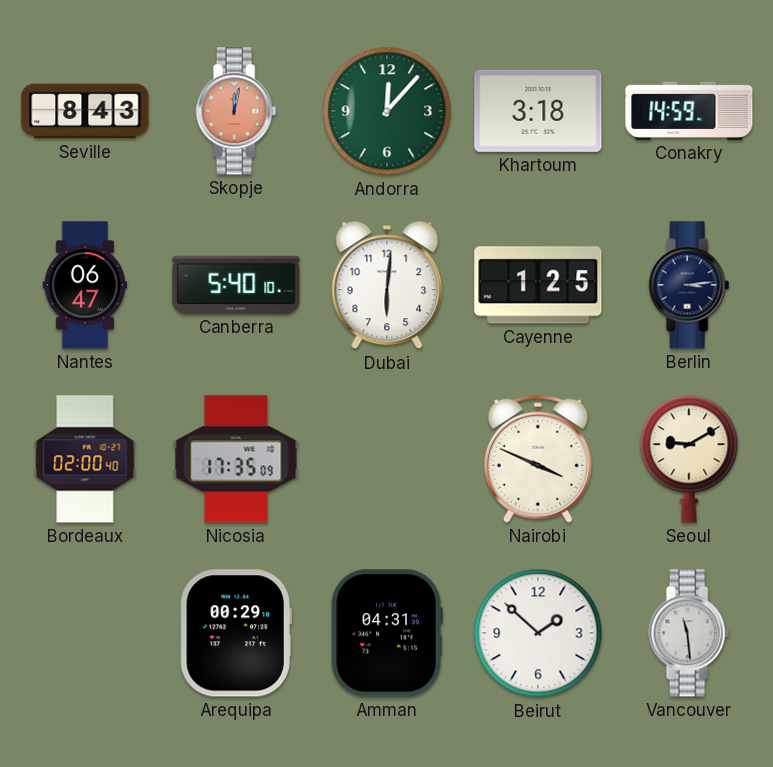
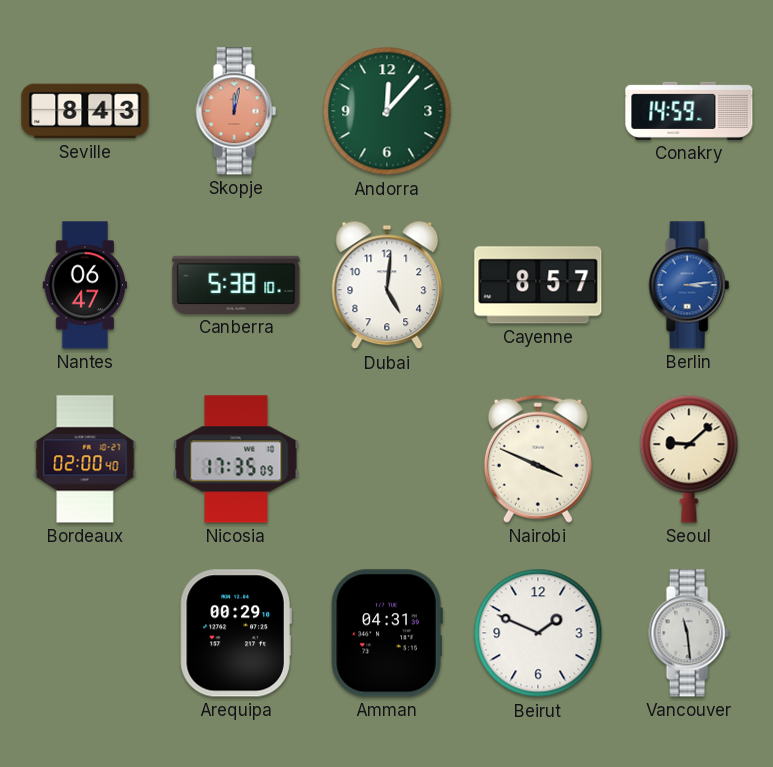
Khartoum: 3:18 -> none
Canberra: 5:40 -> 5:38
Dubai: 6:01 -> 5:01
Cayenne: 1:25 -> 8:57
Berlin dial: navy -> blue
Seoul: 9:10 -> 9:08
Beirut: 1:52 -> 1:49
